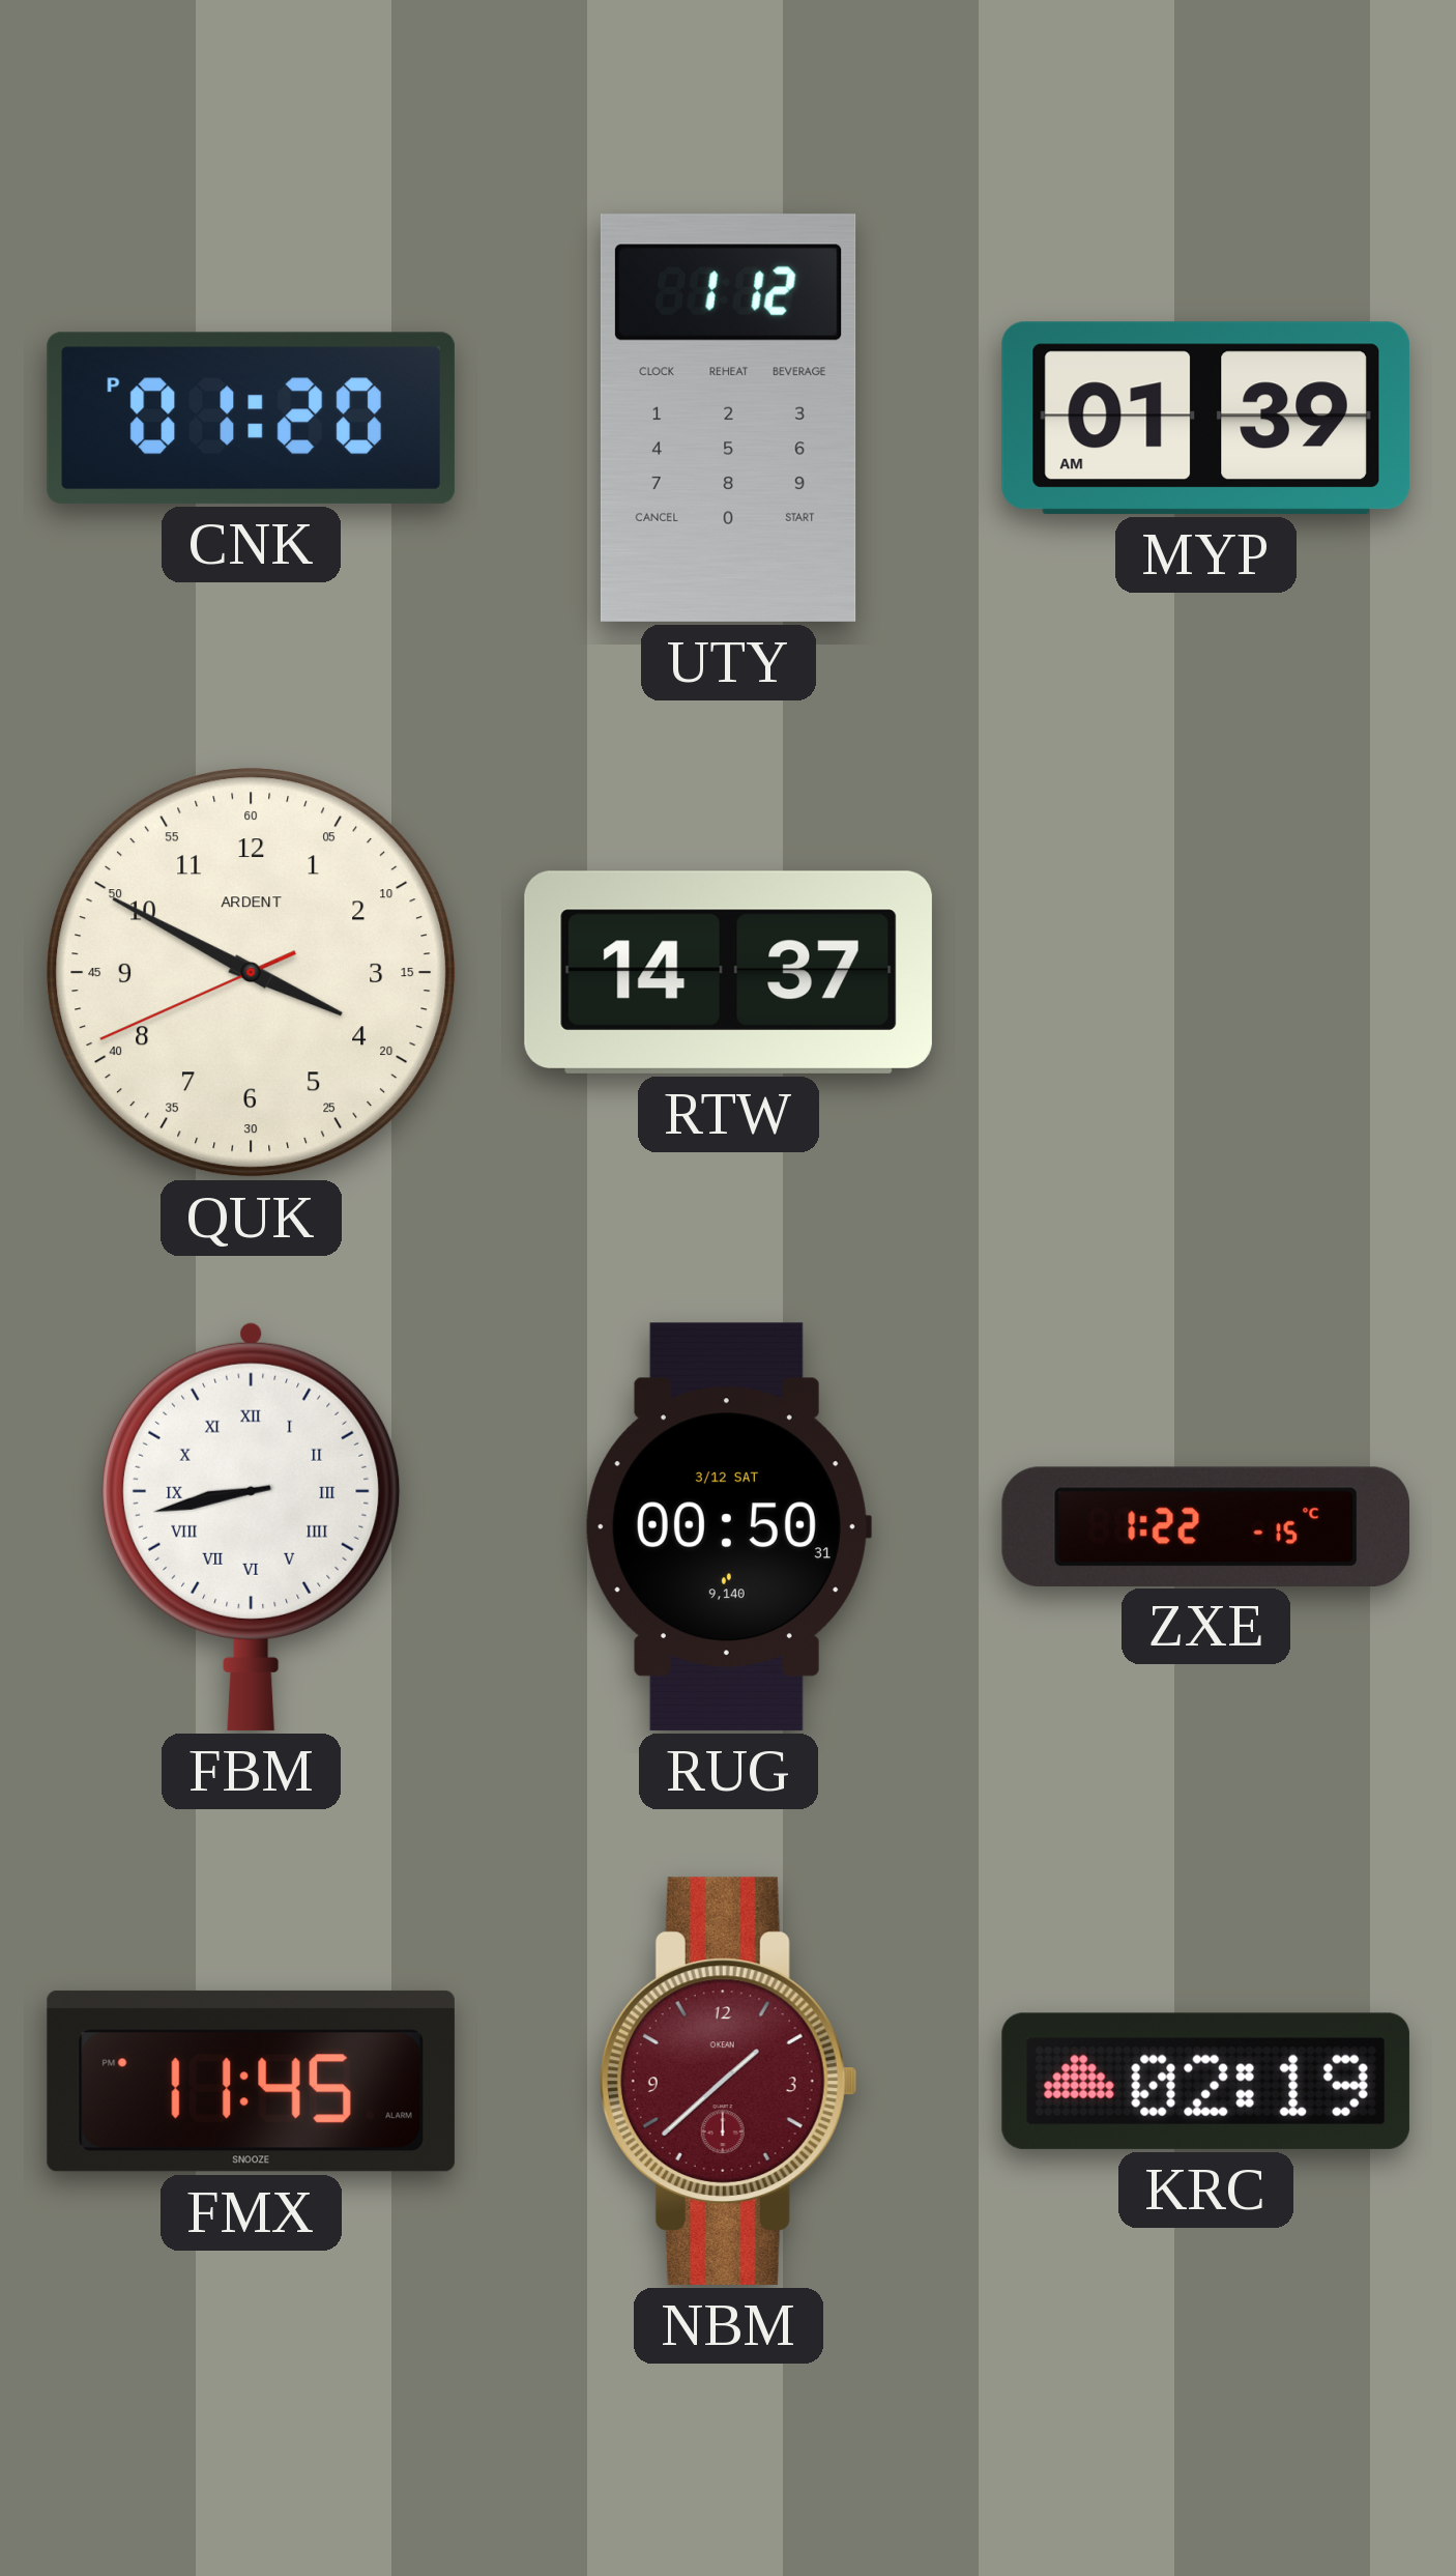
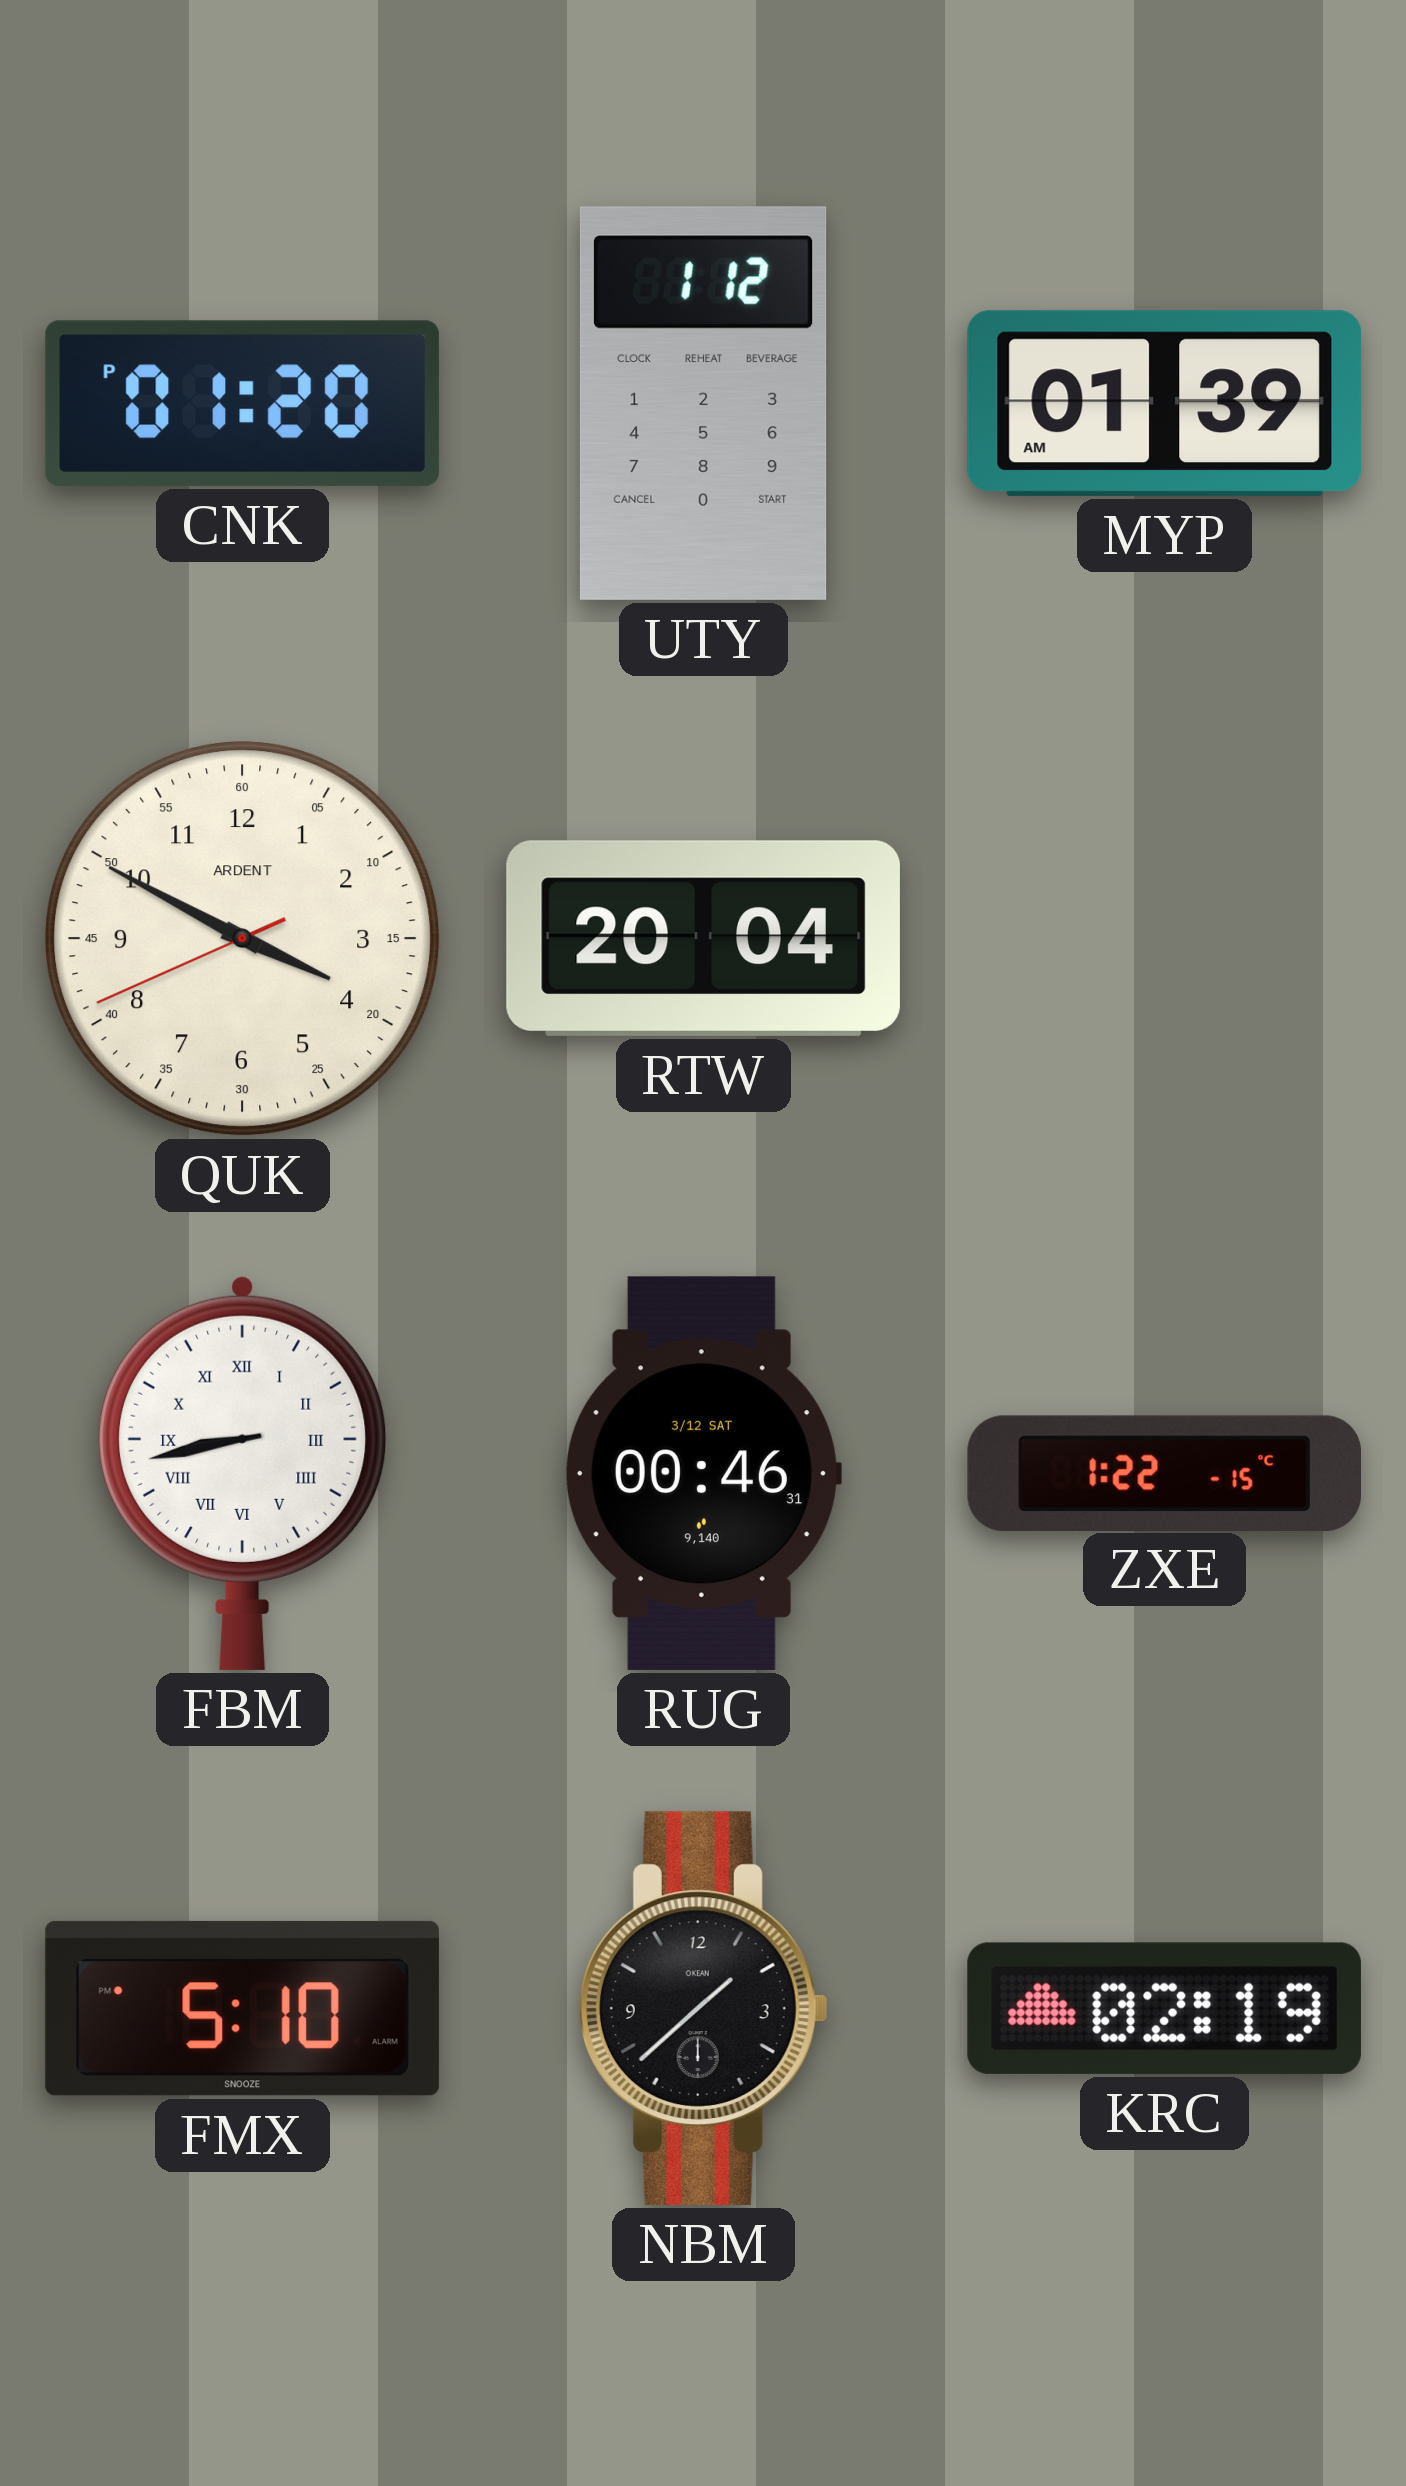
RTW: 14:37 -> 20:04
RUG: 00:50 -> 00:46
FMX: 11:45 -> 5:10
NBM dial: burgundy -> black
